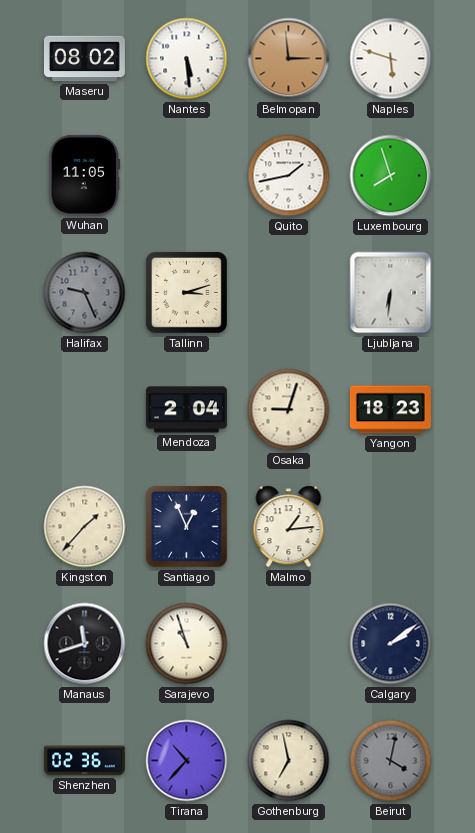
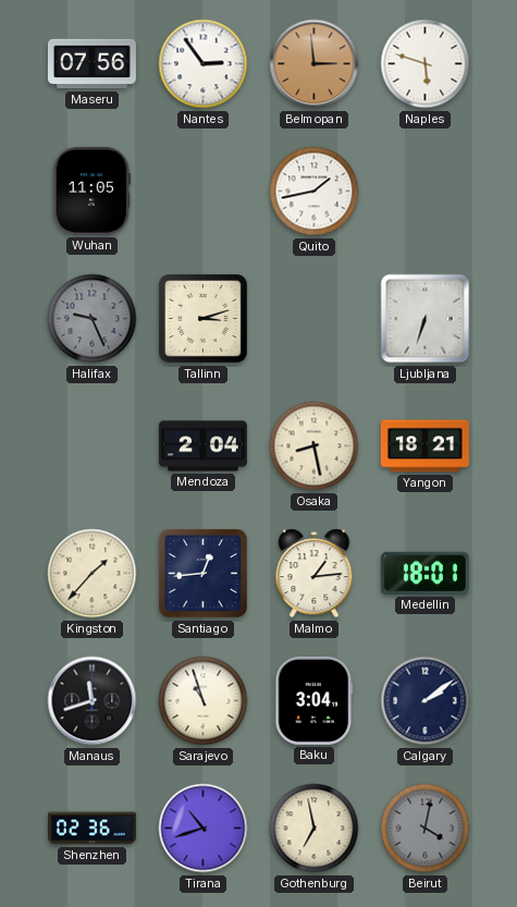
Maseru: 08:02 -> 07:56
Nantes: 5:29 -> 2:54
Luxembourg: 7:57 -> none
Ljubljana: 6:31 -> 6:33
Osaka: 9:03 -> 8:28
Yangon: 18:23 -> 18:21
Santiago: 12:56 -> 12:44
Medellin: none -> 18:01
Baku: none -> 3:04
Tirana: 10:37 -> 10:42
